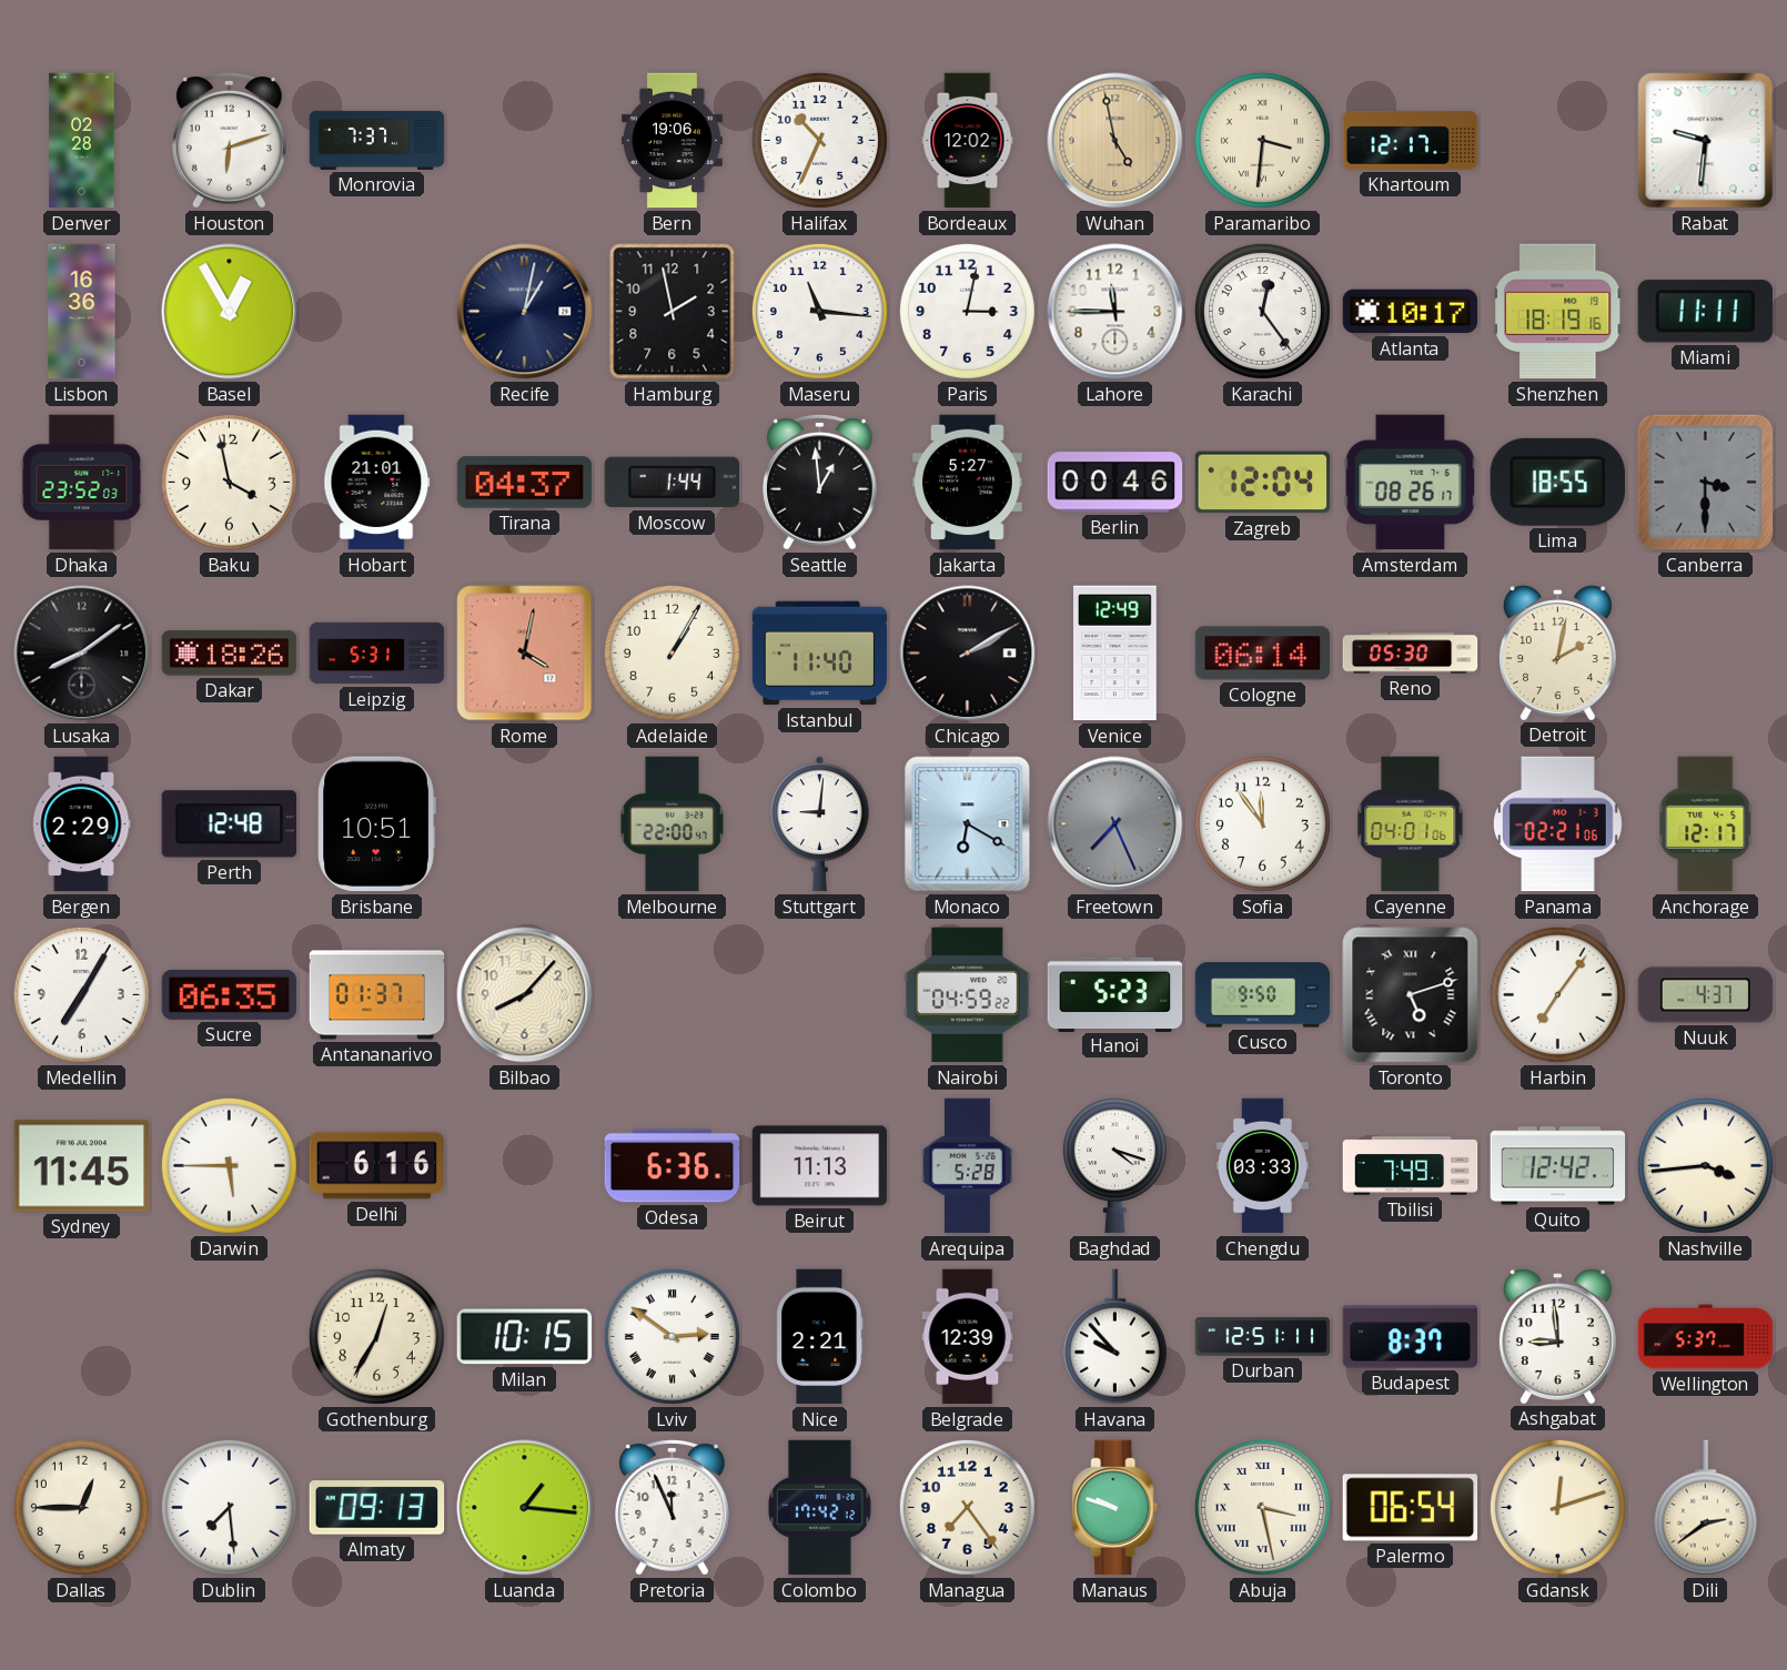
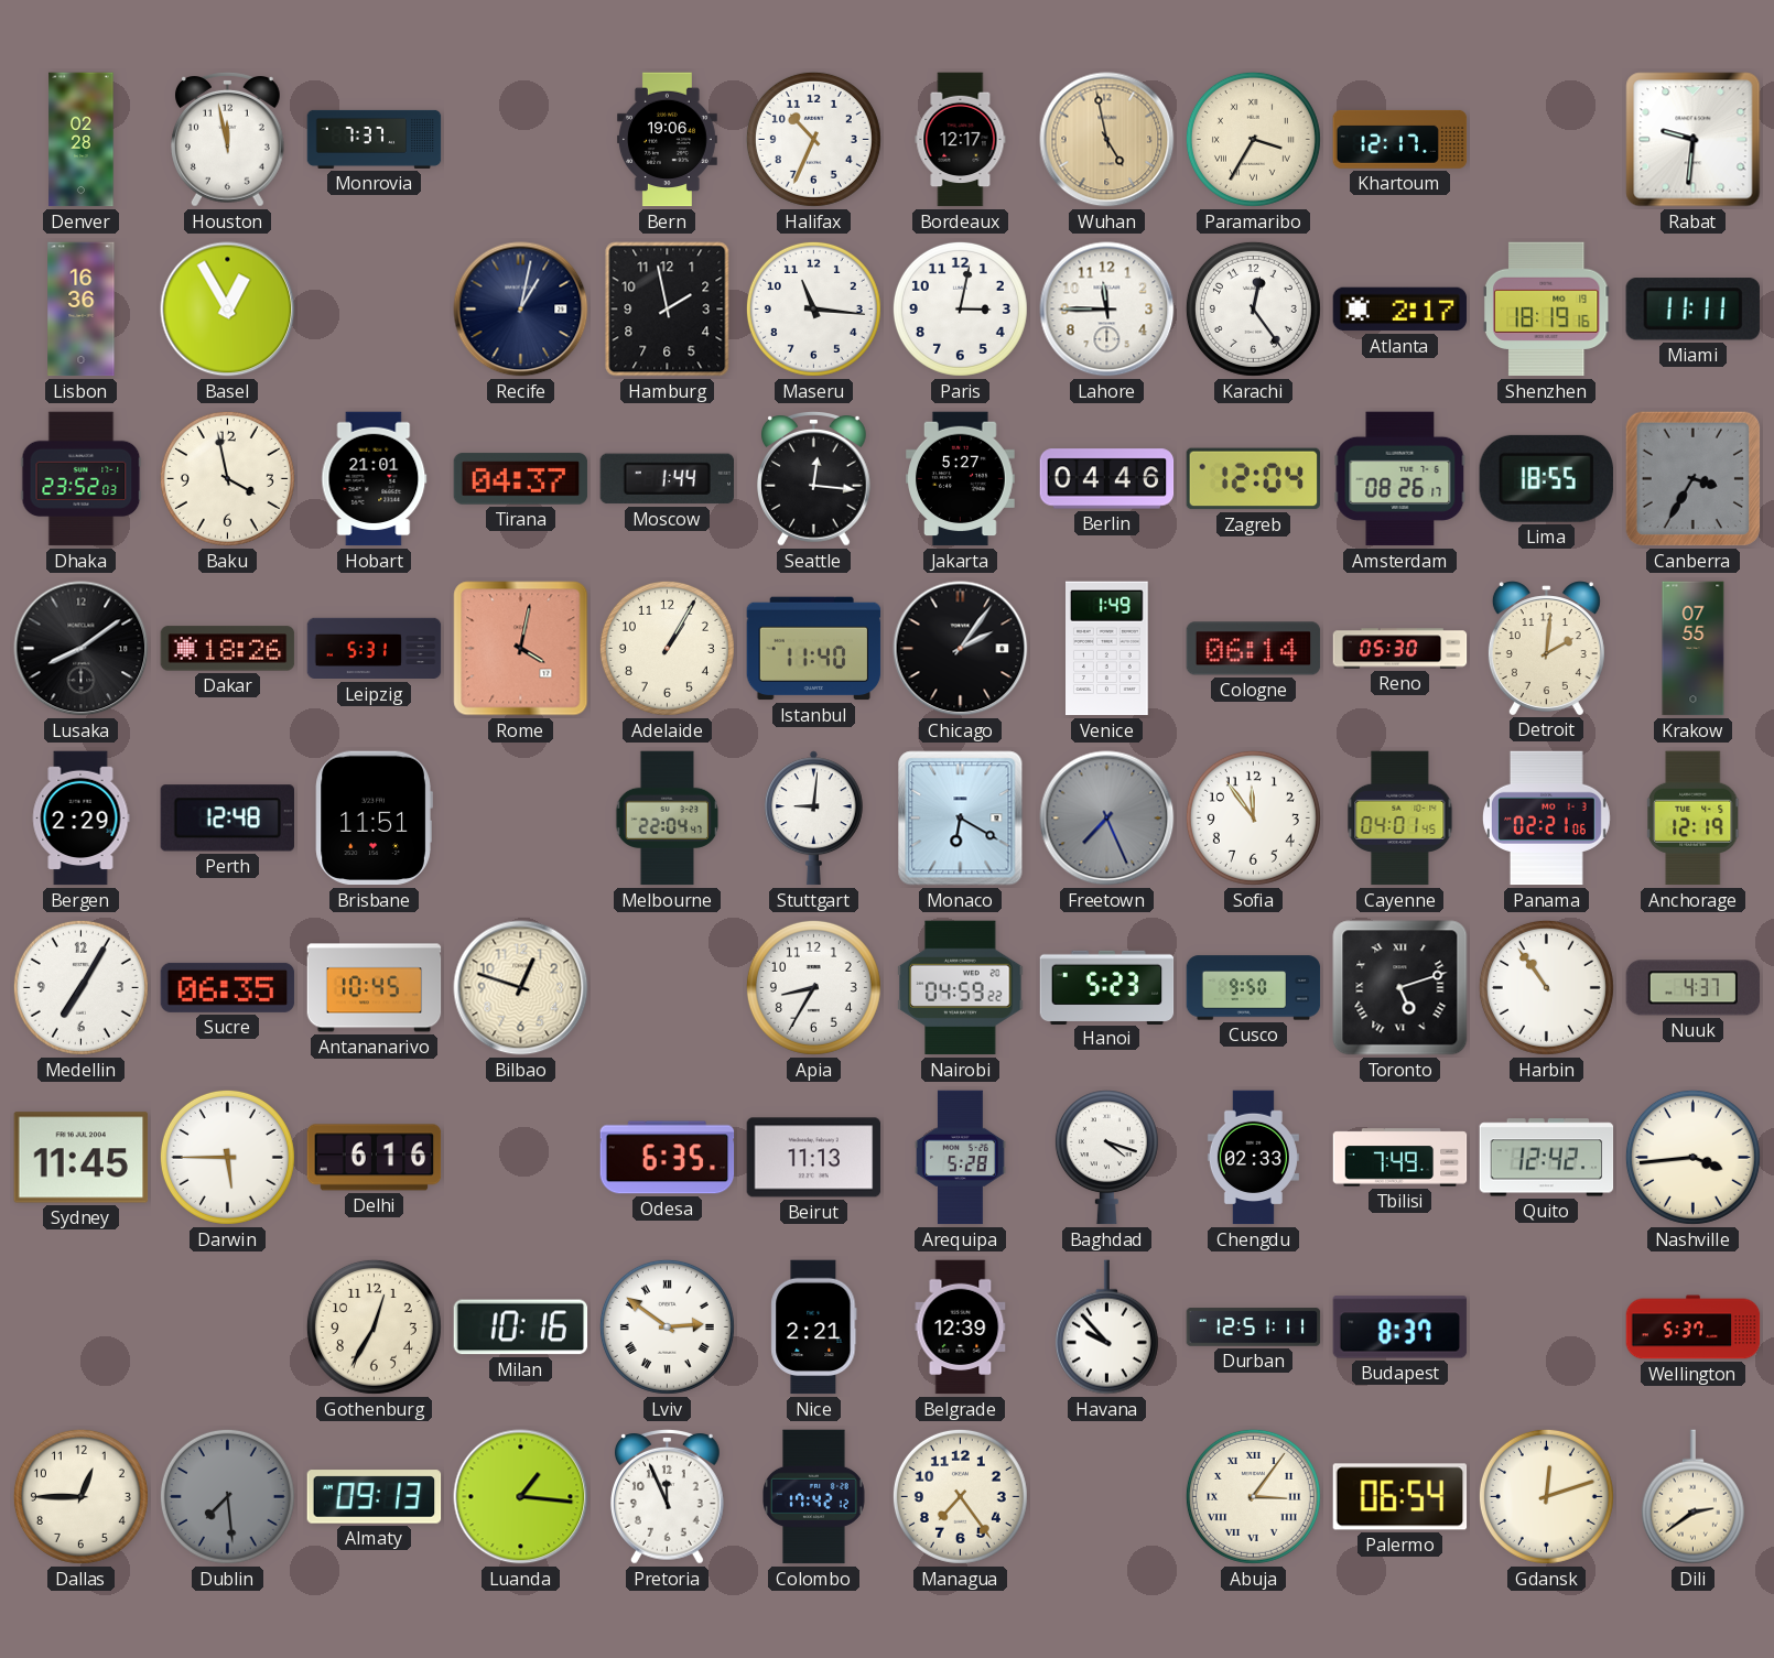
Houston: 6:12 -> 11:58
Bordeaux: 12:02 -> 12:17
Paramaribo: 3:31 -> 3:35
Atlanta: 10:17 -> 2:17
Seattle: 12:59 -> 12:16
Berlin: 00:46 -> 04:46
Canberra: 3:30 -> 3:35
Chicago: 2:10 -> 2:06
Venice: 12:49 -> 1:49
Detroit: 2:02 -> 2:01
Krakow: none -> 07:55
Brisbane: 10:51 -> 11:51
Melbourne: 22:00 -> 22:04
Cayenne: 04:01:06 -> 04:01:45
Anchorage: 12:17 -> 12:19
Antananarivo: 01:37 -> 10:45
Bilbao: 8:07 -> 12:48
Apia: none -> 8:35
Harbin: 7:06 -> 10:54
Odesa: 6:36 -> 6:35
Chengdu: 03:33 -> 02:33
Milan: 10:15 -> 10:16
Ashgabat: 8:59 -> none
Dublin dial: white -> grey
Manaus: 9:48 -> none
Abuja: 3:28 -> 3:06
